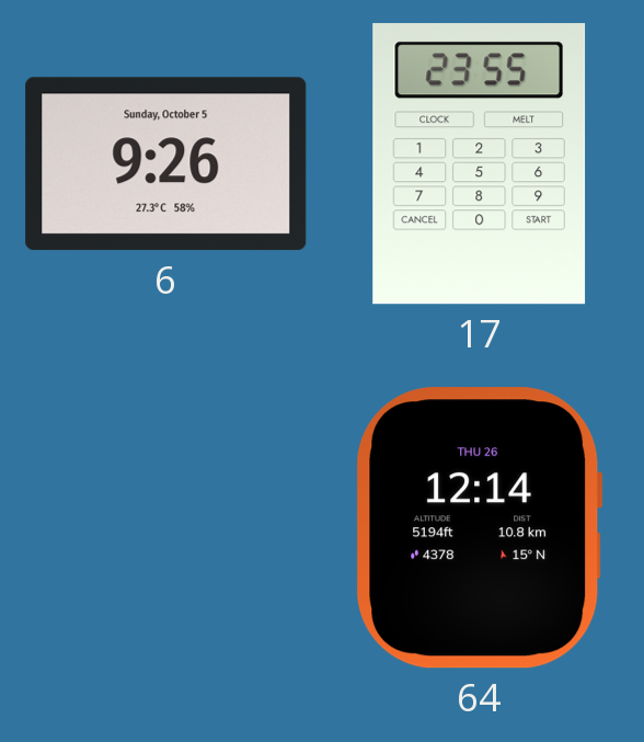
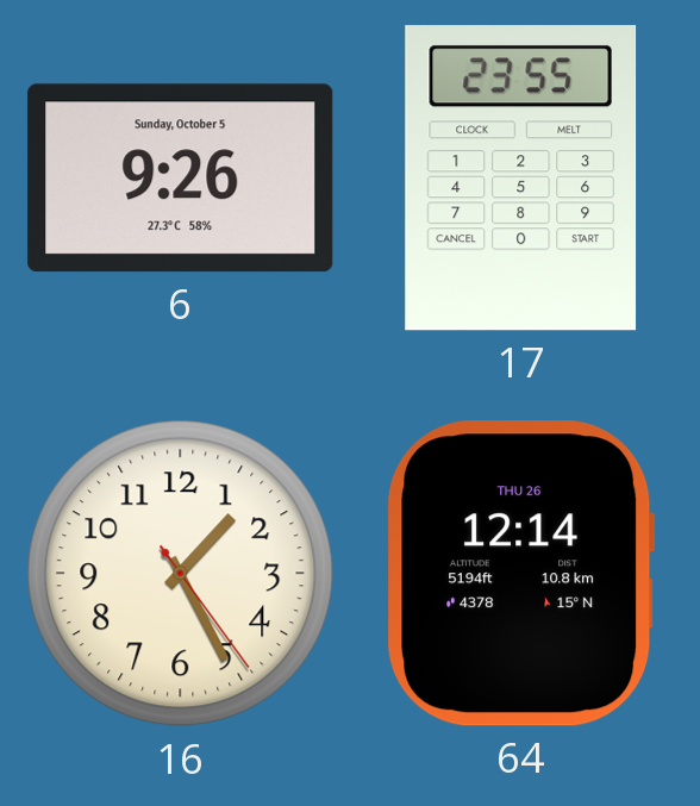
16: none -> 1:25
